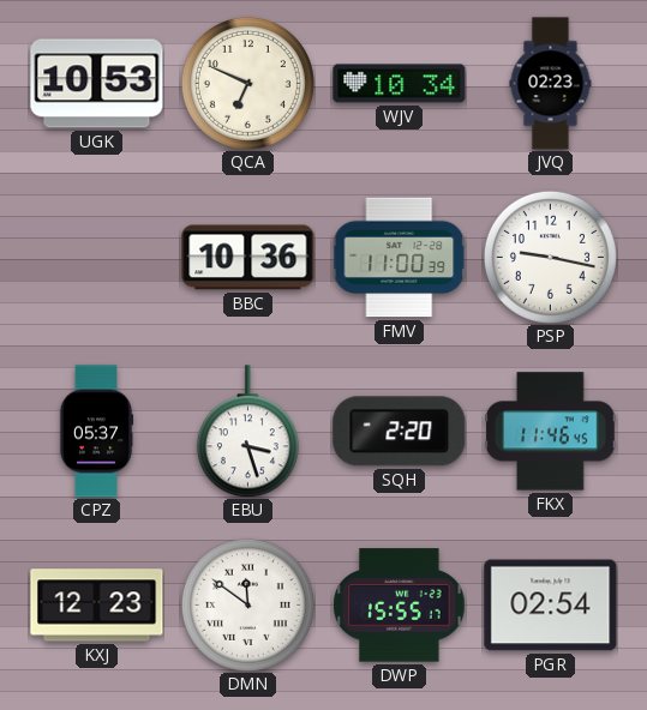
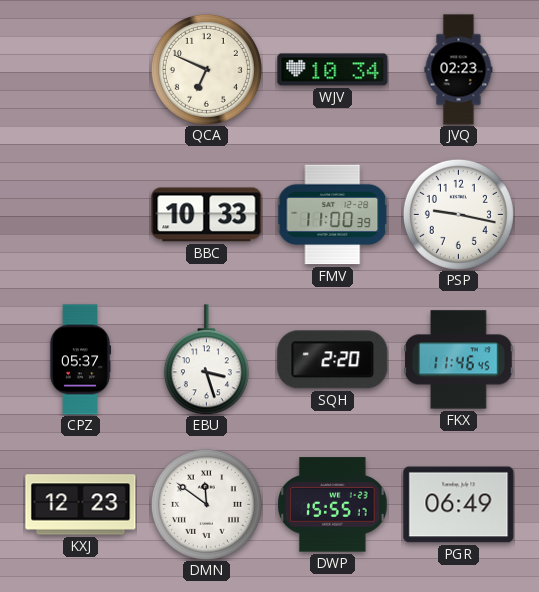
UGK: 10:53 -> none
BBC: 10:36 -> 10:33
PGR: 02:54 -> 06:49
